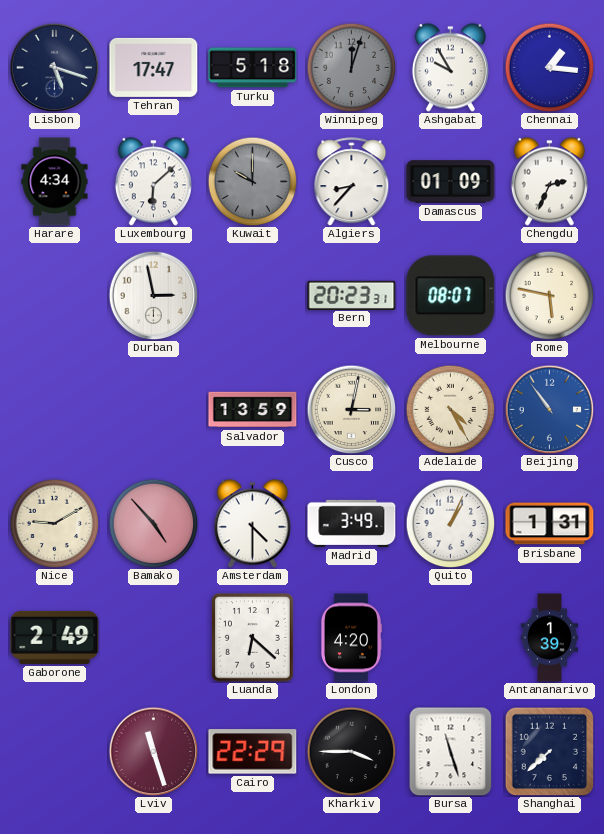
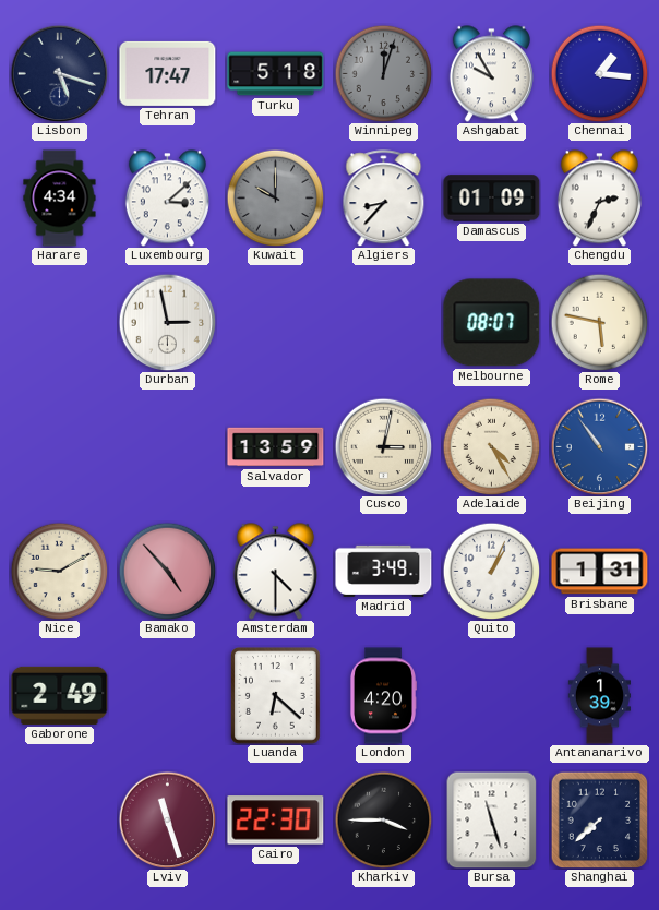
Luxembourg: 6:08 -> 3:08
Bern: 20:23 -> none
Cairo: 22:29 -> 22:30
